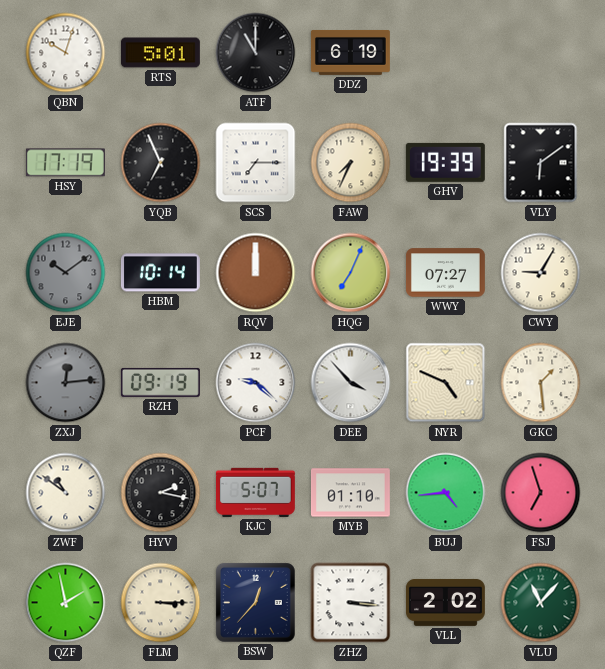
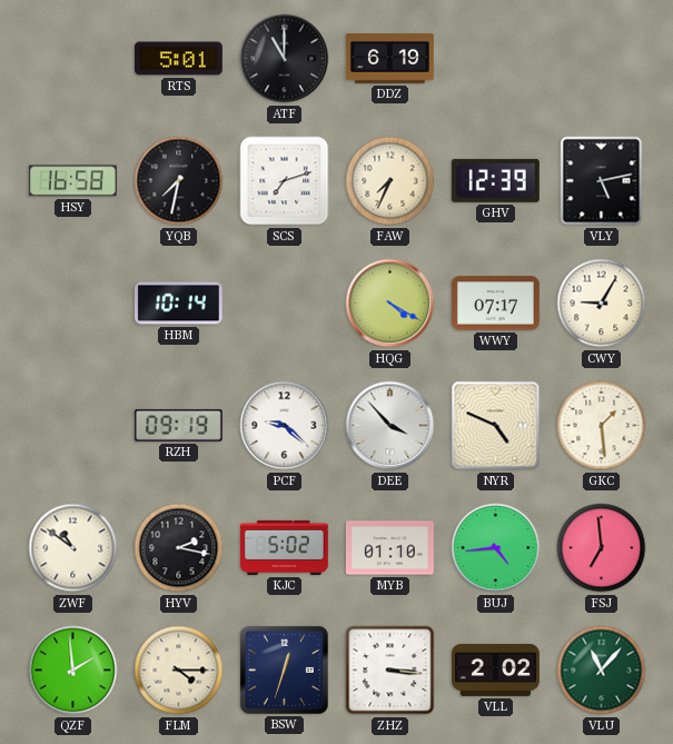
QBN: 10:03 -> none
HSY: 17:19 -> 16:58
YQB: 6:56 -> 7:32
SCS: 7:15 -> 7:12
GHV: 19:39 -> 12:39
VLY: 6:09 -> 5:13
EJE: 10:09 -> none
RQV: 12:00 -> none
HQG: 7:04 -> 4:20
WWY: 07:27 -> 07:17
ZXJ: 12:14 -> none
KJC: 5:07 -> 5:02
FSJ: 6:57 -> 6:59
QZF: 1:58 -> 1:59
FLM: 3:15 -> 4:15
BSW: 12:37 -> 12:33
